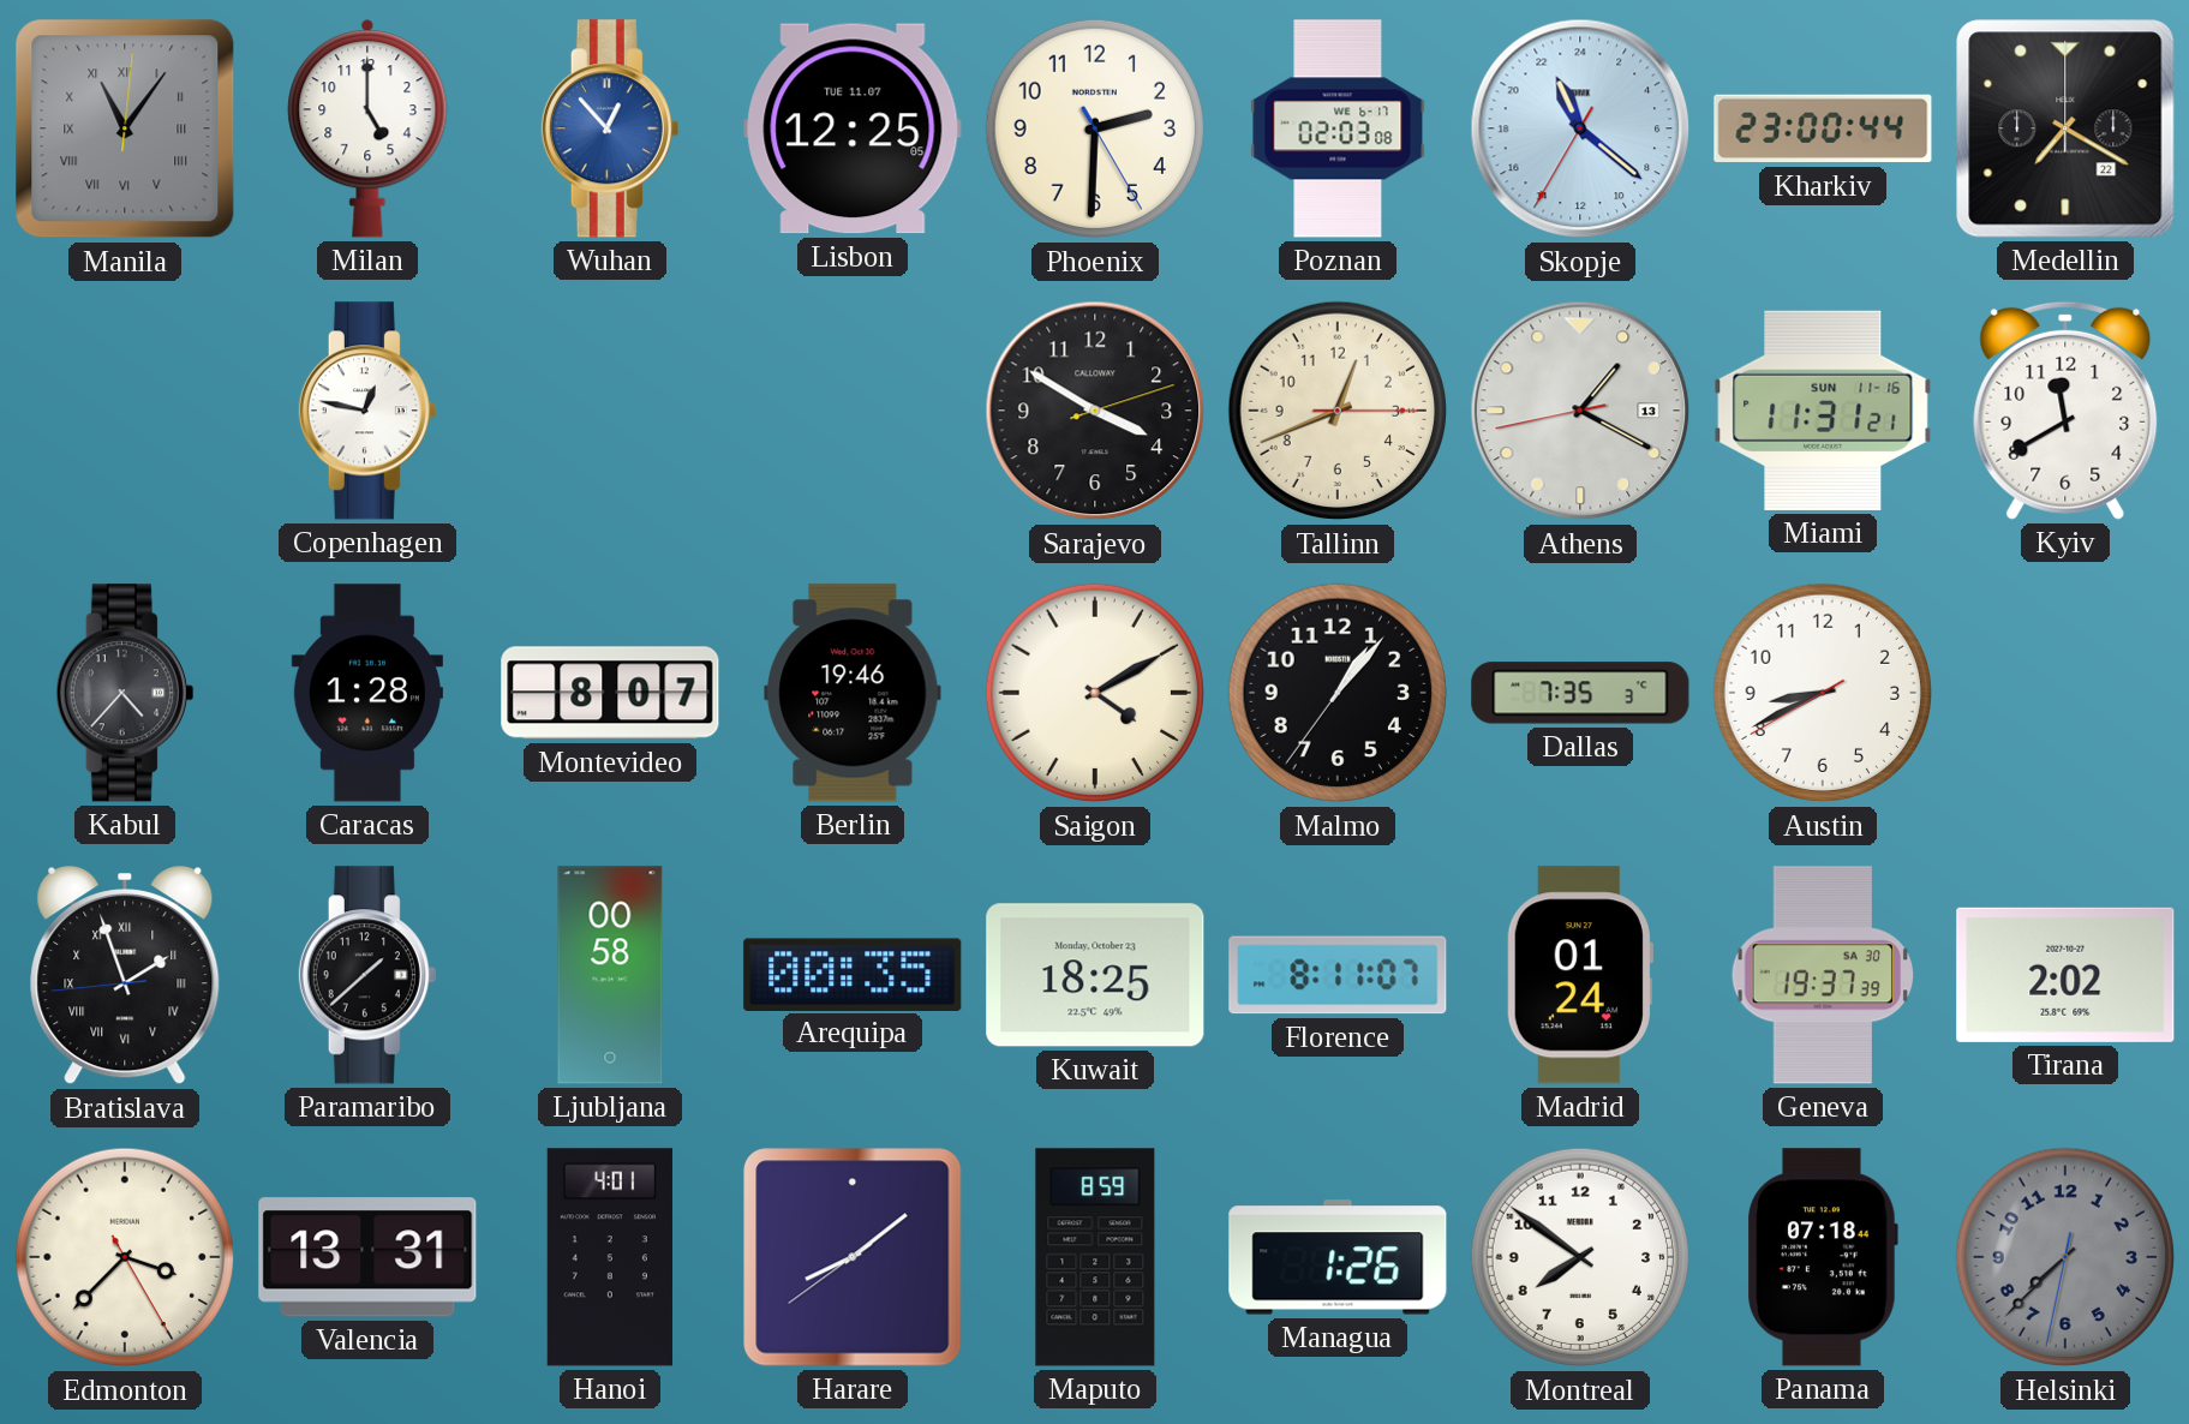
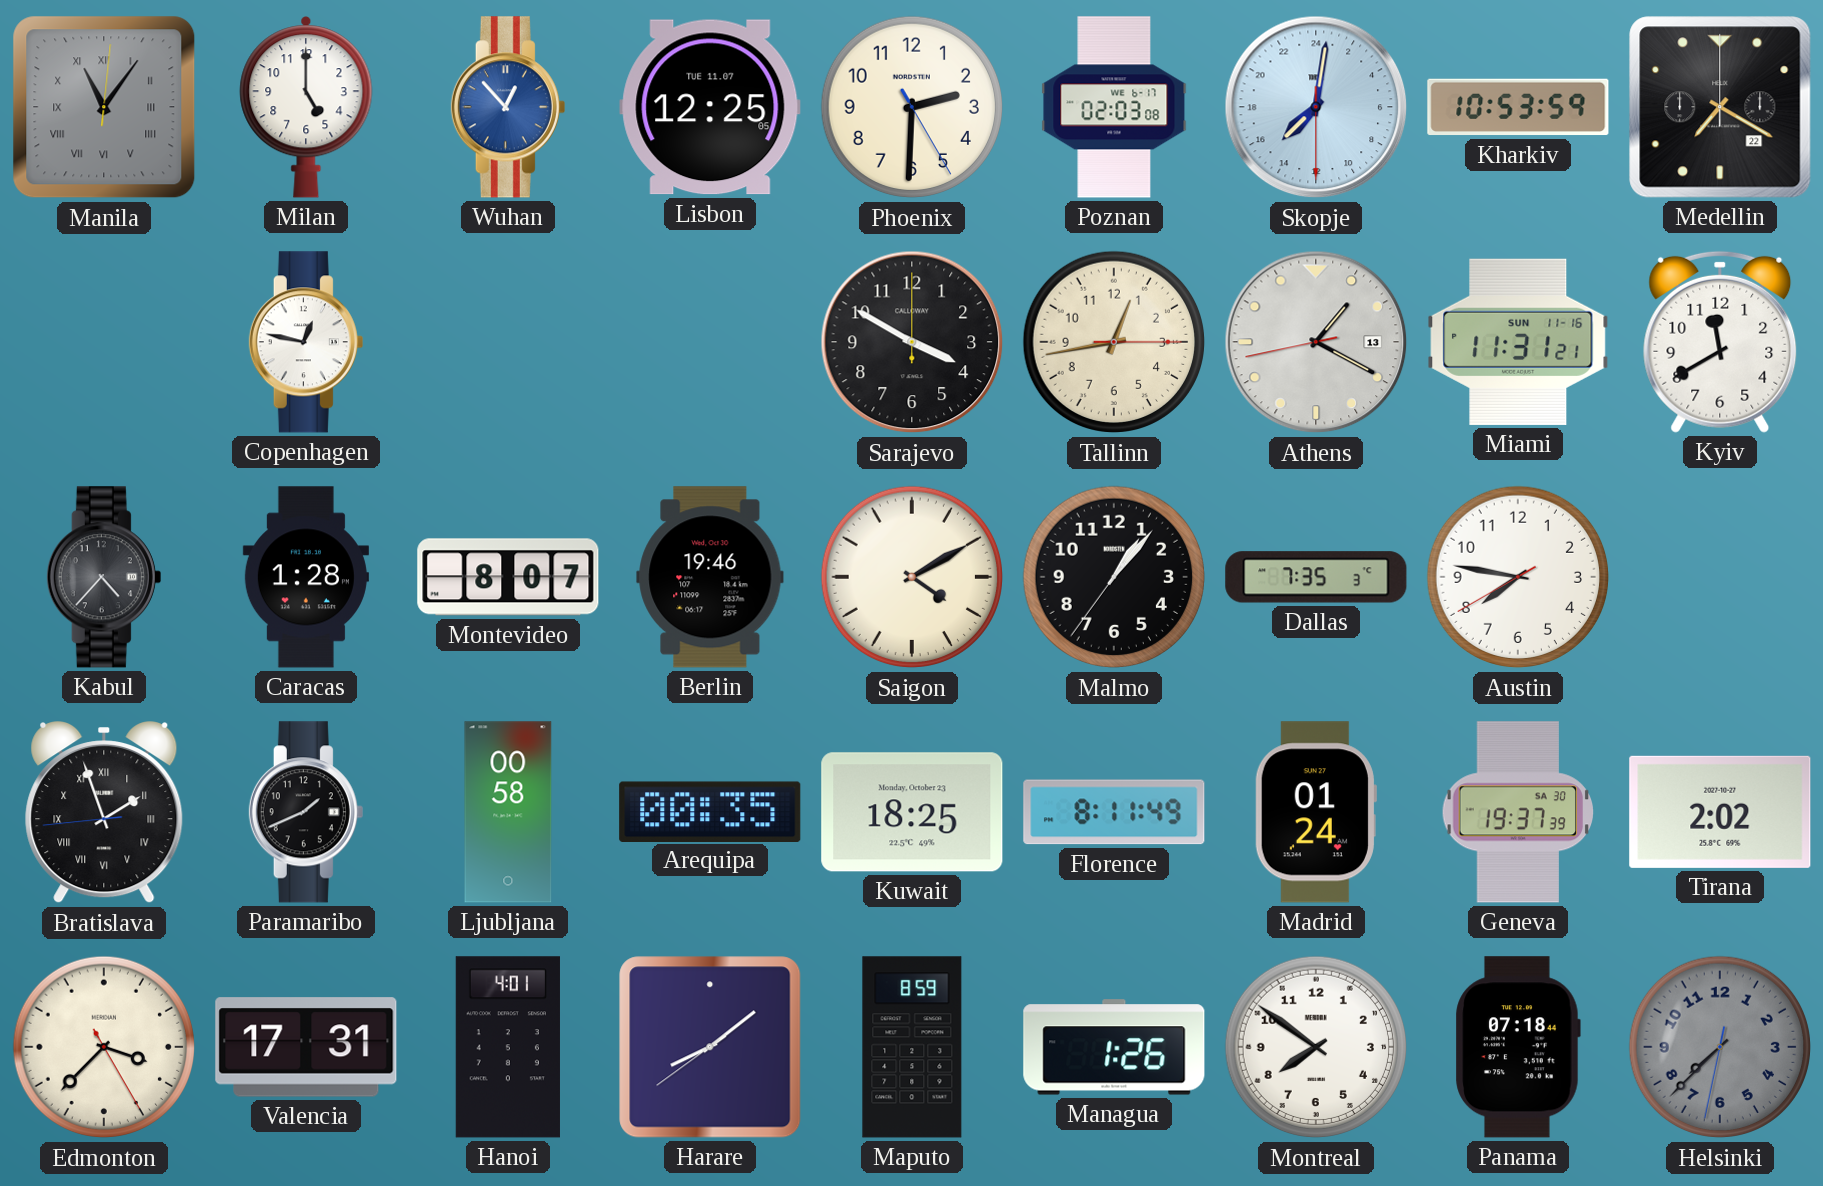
Skopje: 22:21 -> 15:01
Kharkiv: 23:00 -> 10:53
Sarajevo: 3:50:12 -> 3:50:00
Tallinn: 12:41 -> 12:43
Austin: 8:40 -> 7:46
Paramaribo: 1:38 -> 1:41
Florence: 8:11:07 -> 8:11:49
Valencia: 13:31 -> 17:31
